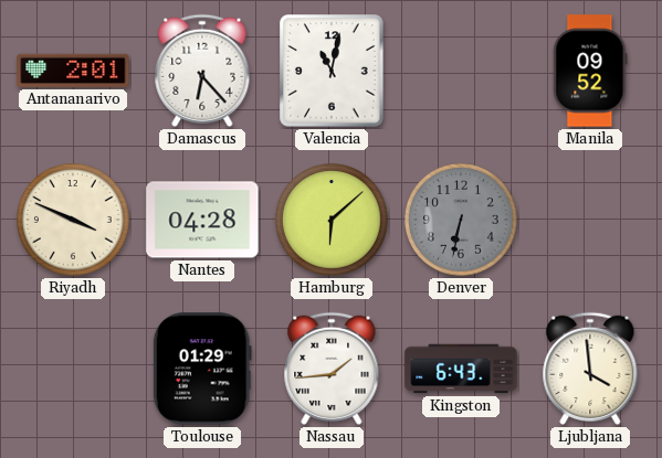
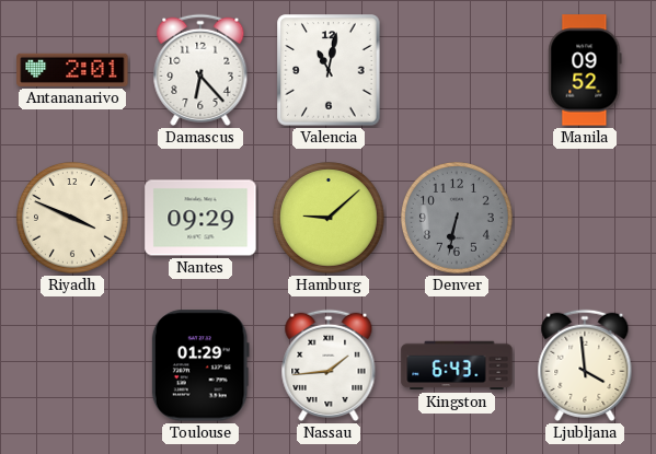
Nantes: 04:28 -> 09:29
Hamburg: 6:08 -> 9:08
